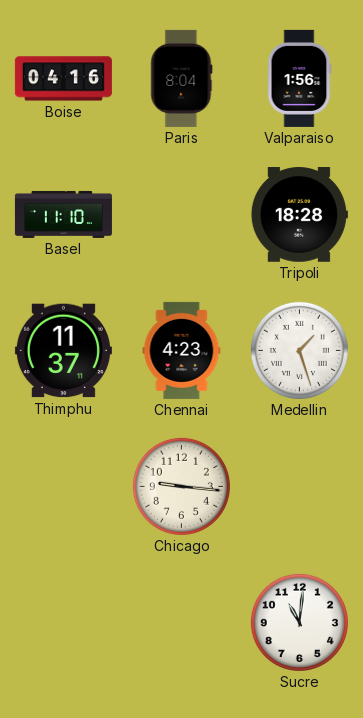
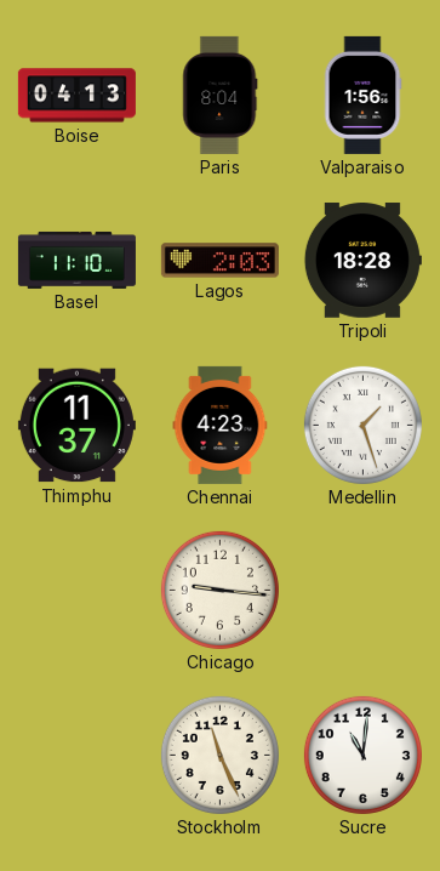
Boise: 04:16 -> 04:13
Lagos: none -> 2:03
Stockholm: none -> 11:26
